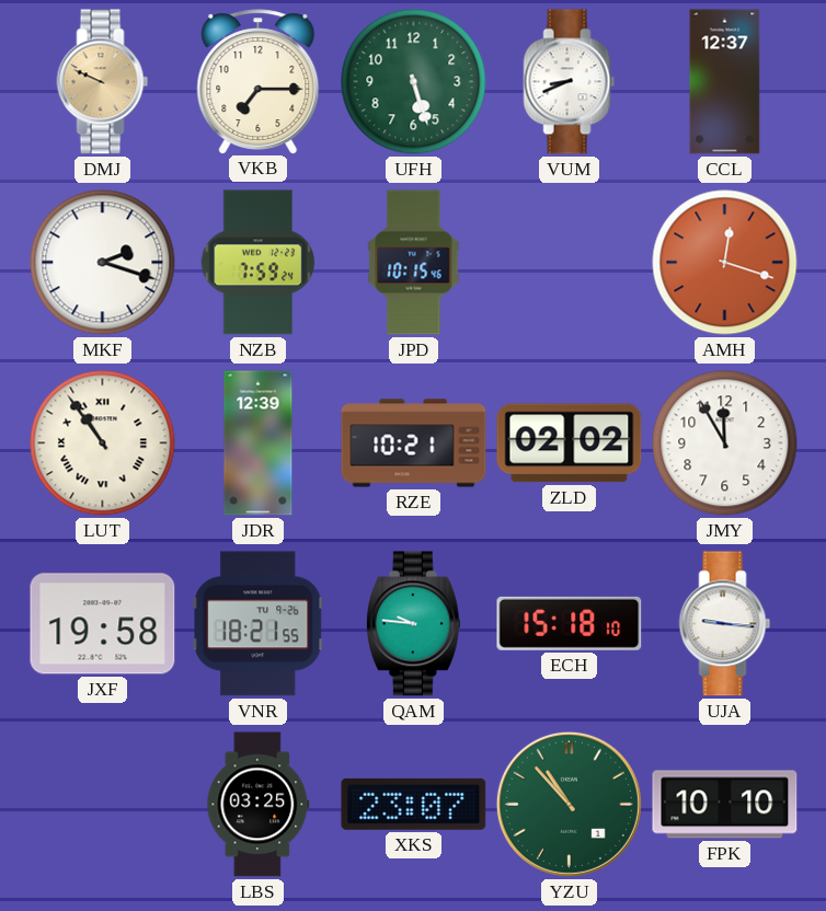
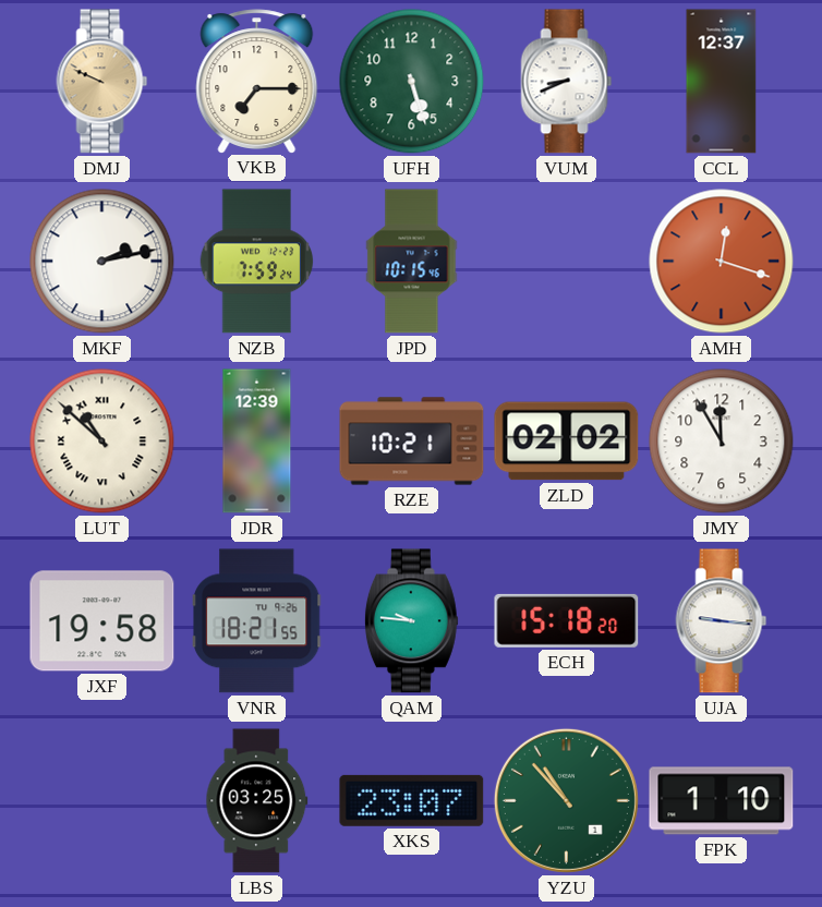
MKF: 2:18 -> 2:13
LUT: 10:54 -> 10:52
ECH: 15:18:10 -> 15:18:20
FPK: 10:10 -> 1:10
